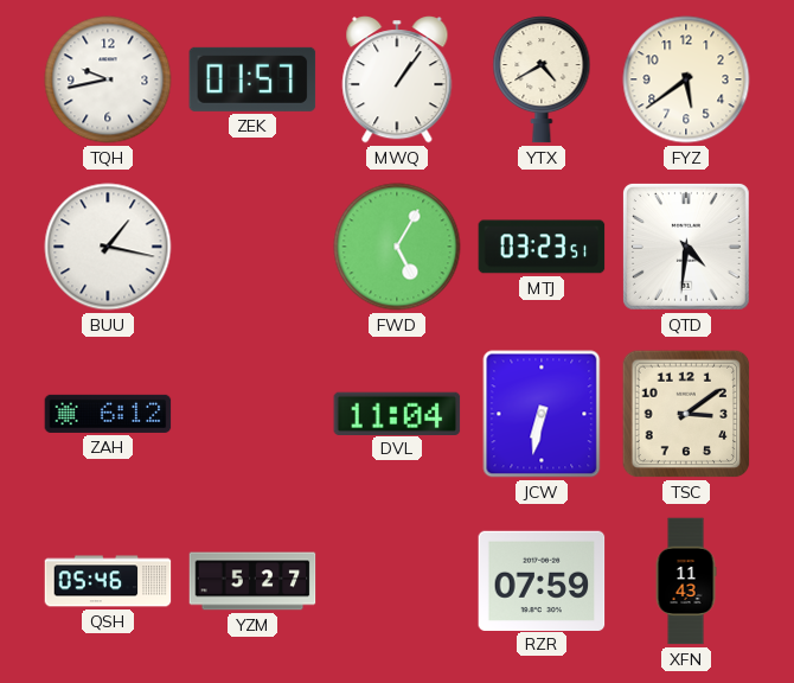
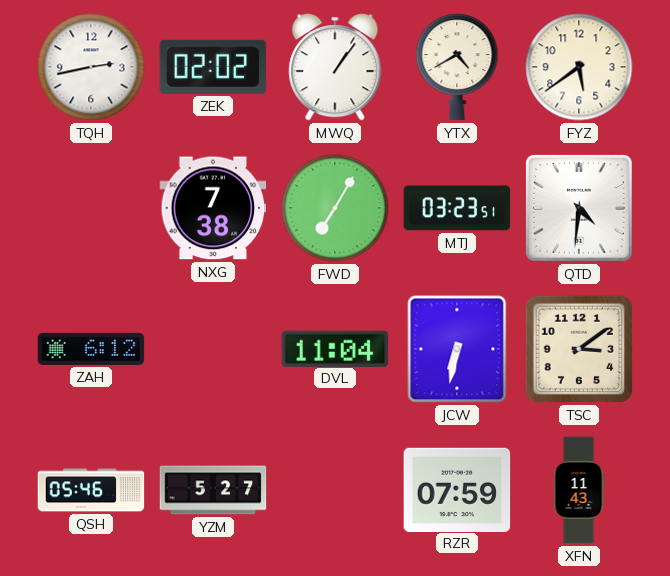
TQH: 9:43 -> 2:43
ZEK: 01:57 -> 02:02
BUU: 1:17 -> none
NXG: none -> 7:38
FWD: 5:05 -> 7:05
